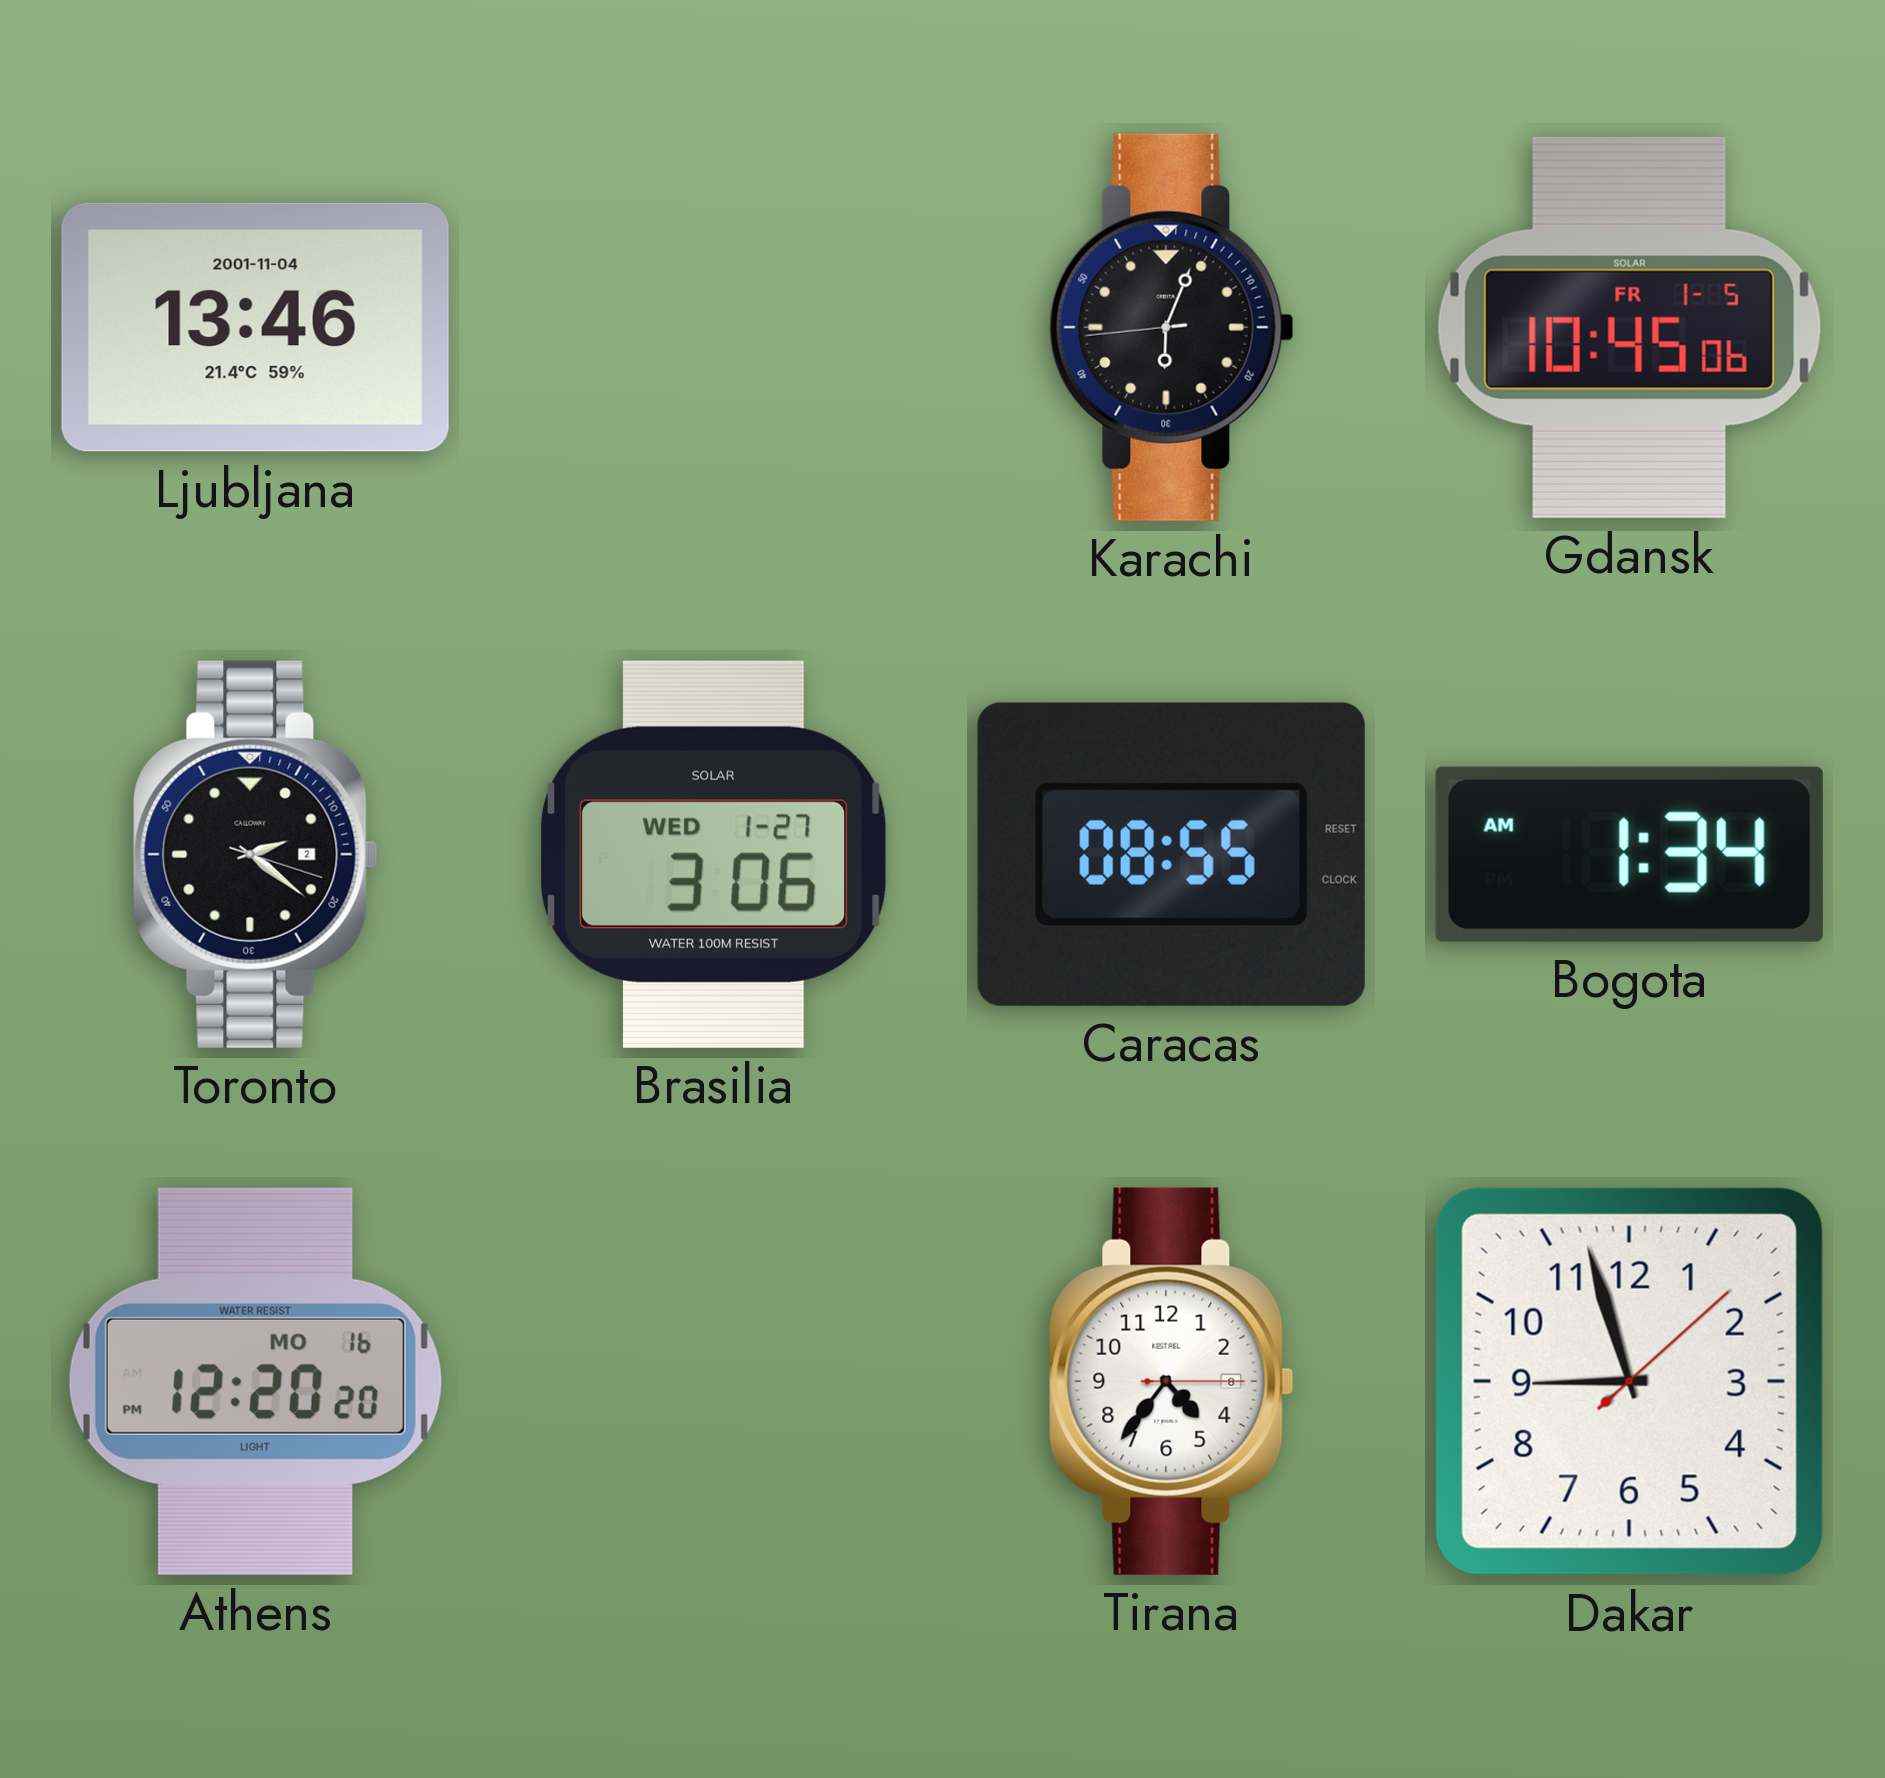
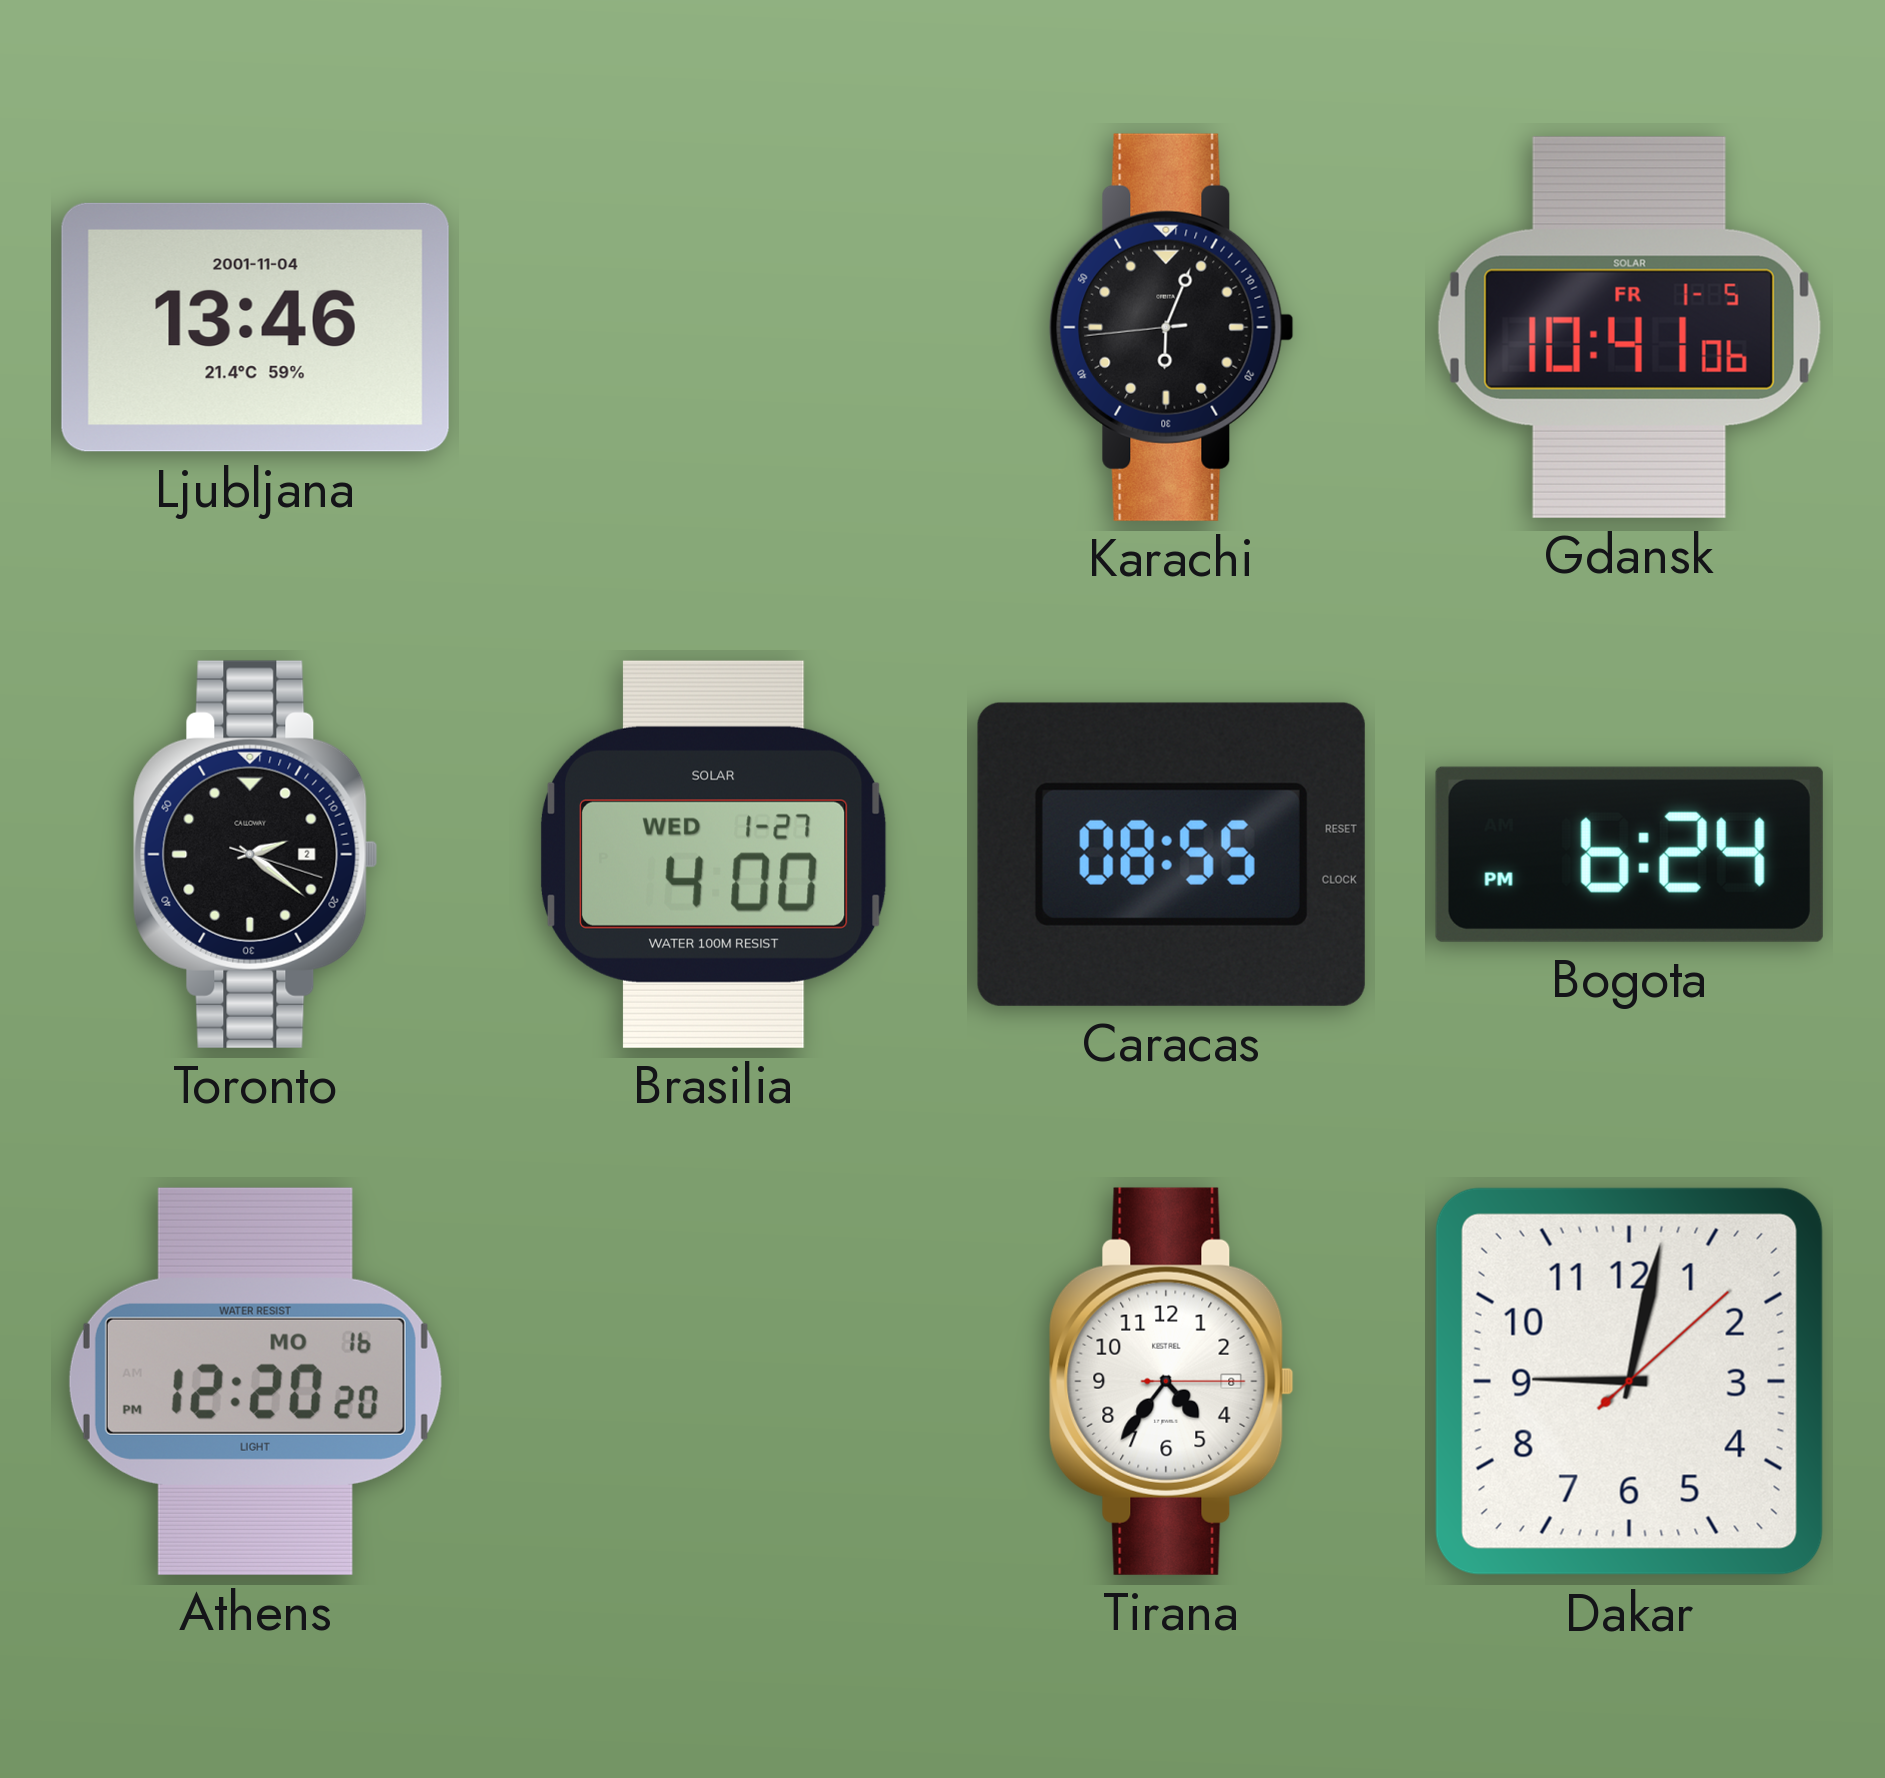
Gdansk: 10:45 -> 10:41
Brasilia: 3:06 -> 4:00
Bogota: 1:34 -> 6:24
Dakar: 8:57 -> 9:02
